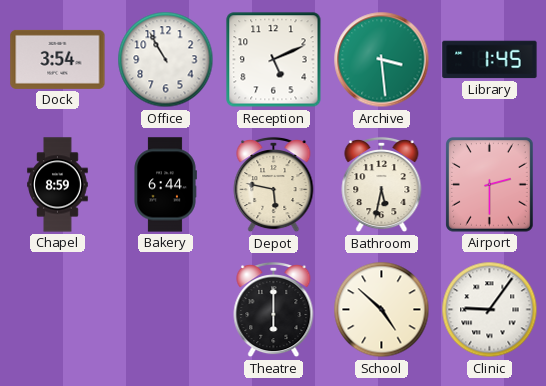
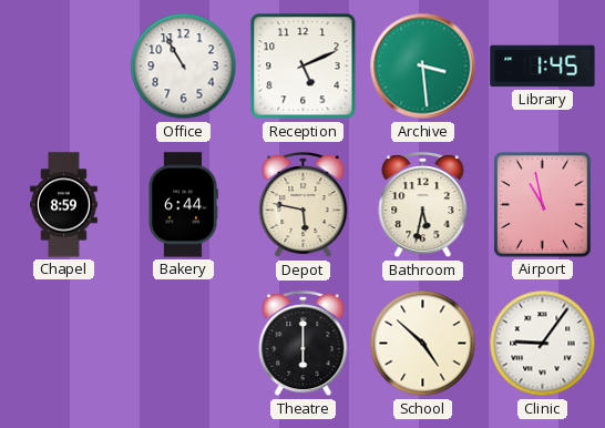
Dock: 3:54 -> none
Airport: 2:30 -> 10:58
